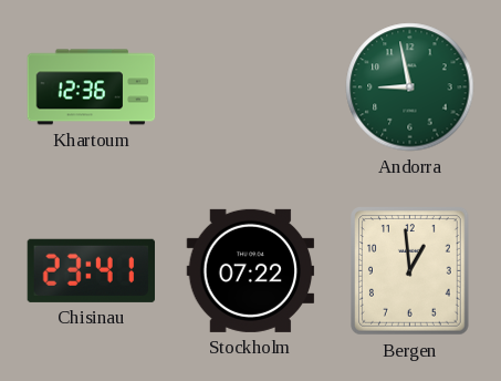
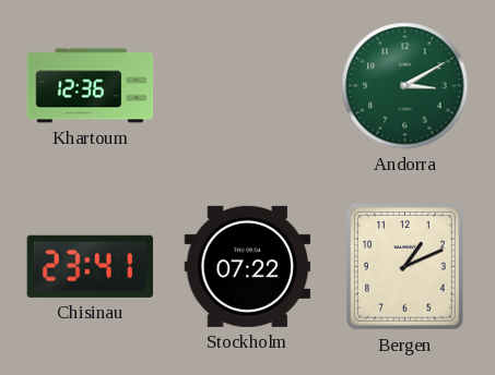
Andorra: 8:58 -> 3:10
Bergen: 12:59 -> 1:11
